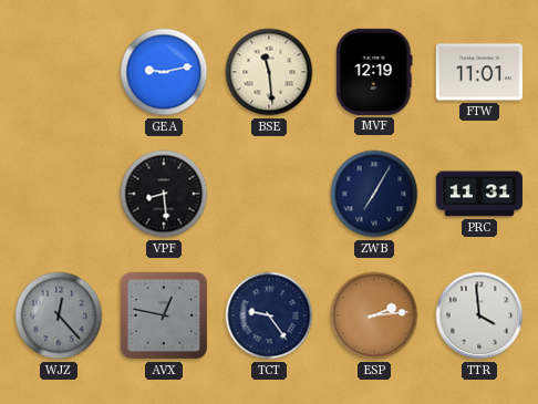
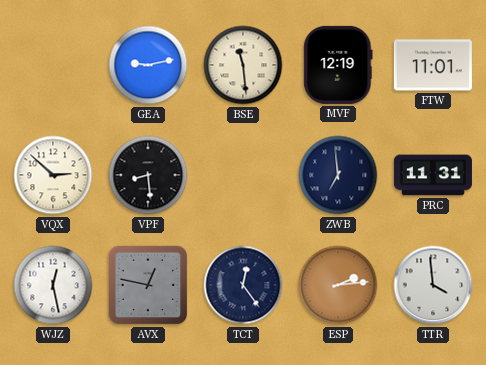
VQX: none -> 2:52
ZWB: 7:05 -> 6:59
WJZ: 12:23 -> 12:28
WJZ dial: grey -> white
TCT: 9:24 -> 12:24
